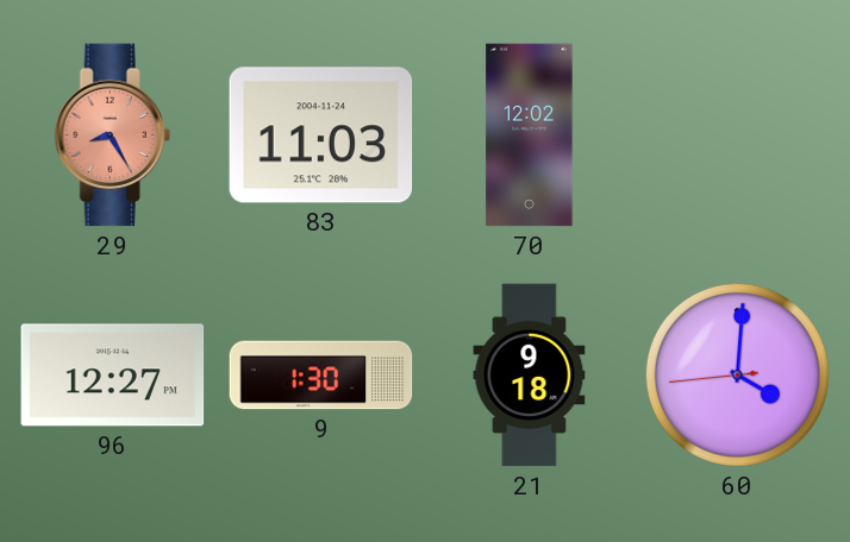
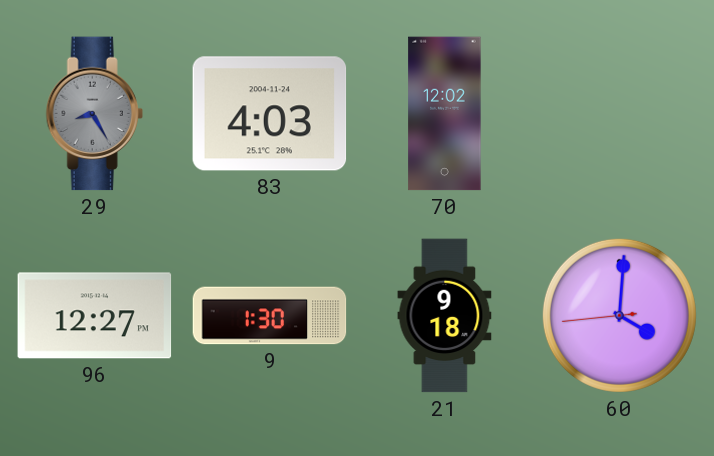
29 dial: salmon -> grey
83: 11:03 -> 4:03
